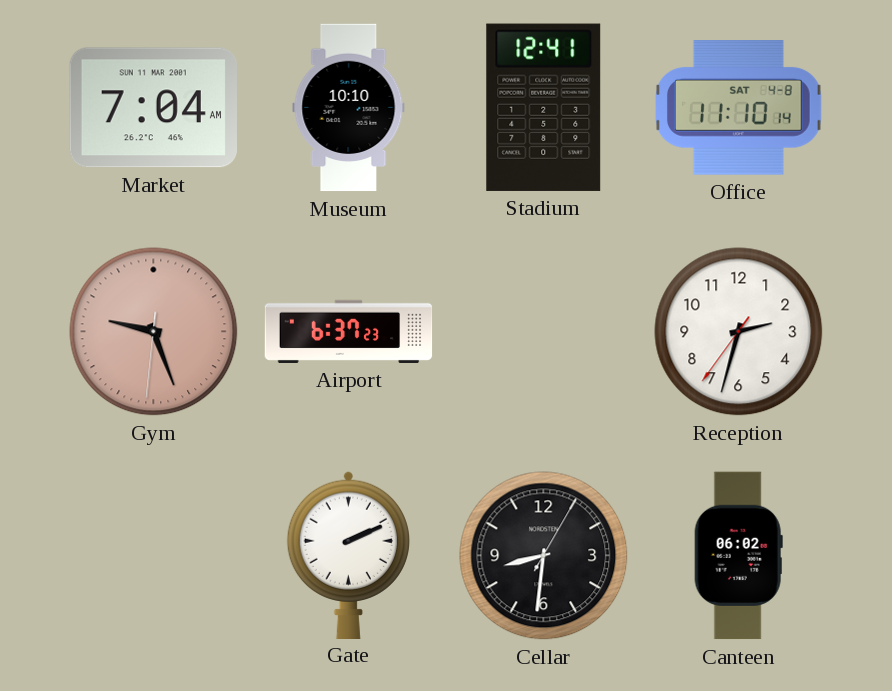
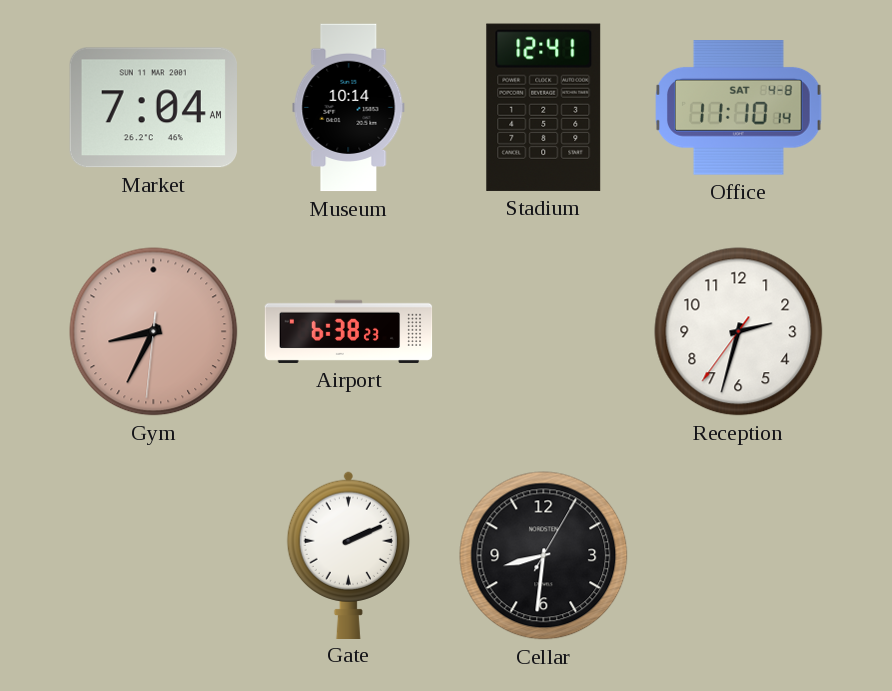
Museum: 10:10 -> 10:14
Gym: 9:26 -> 8:34
Airport: 6:37 -> 6:38
Canteen: 06:02 -> none
